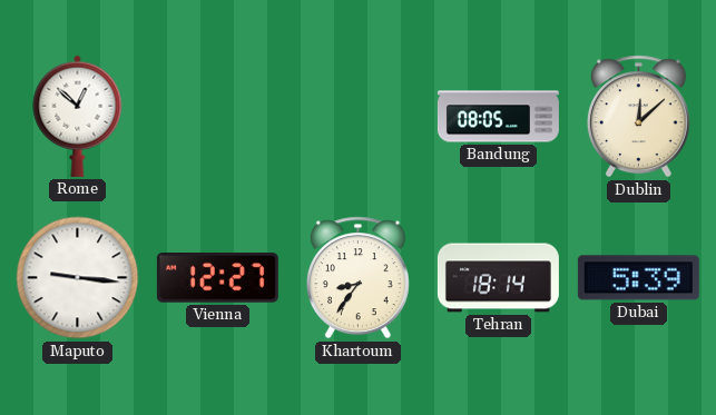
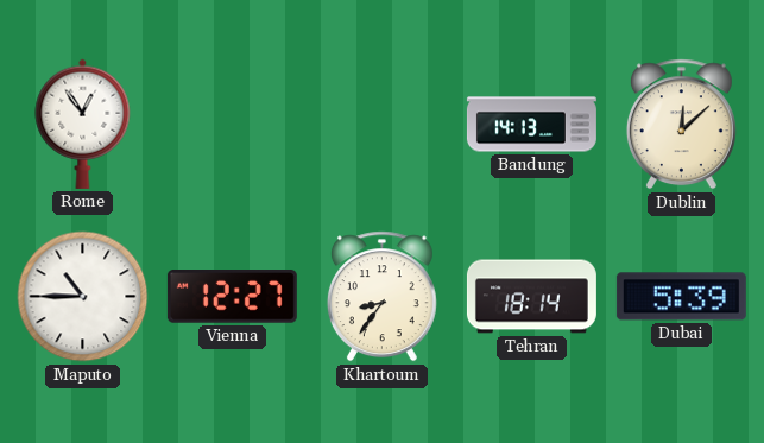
Rome: 12:52 -> 12:54
Bandung: 08:05 -> 14:13
Maputo: 9:16 -> 10:45
